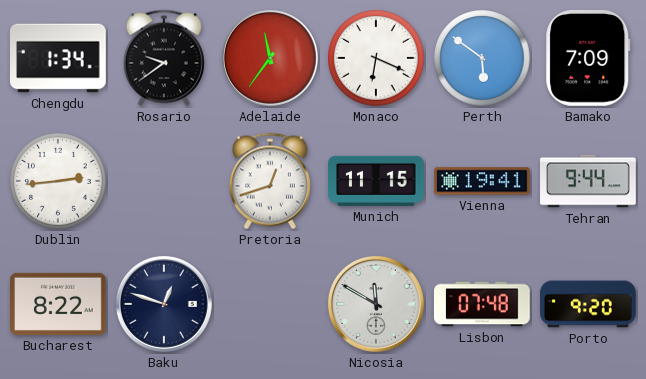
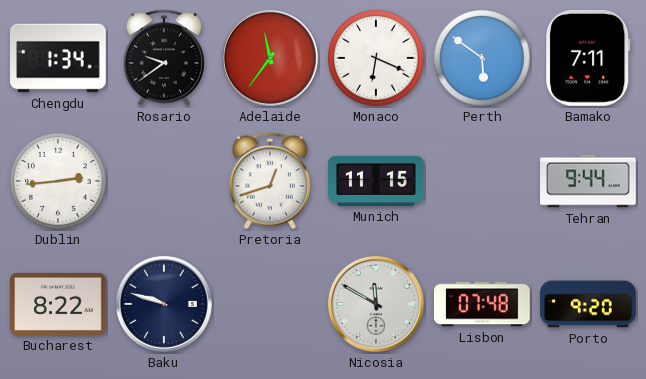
Bamako: 7:09 -> 7:11
Vienna: 19:41 -> none
Baku: 12:48 -> 9:48
